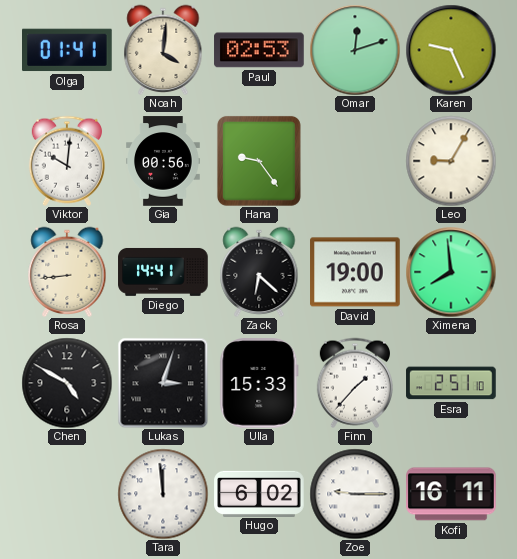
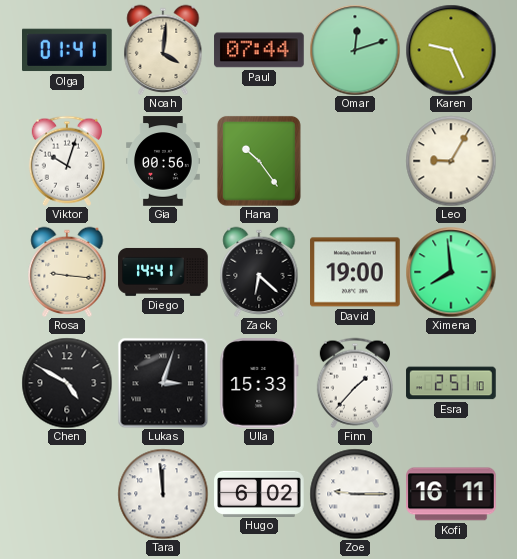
Paul: 02:53 -> 07:44
Viktor: 10:01 -> 10:03
Hana: 9:24 -> 10:24
Rosa: 8:44 -> 9:16
